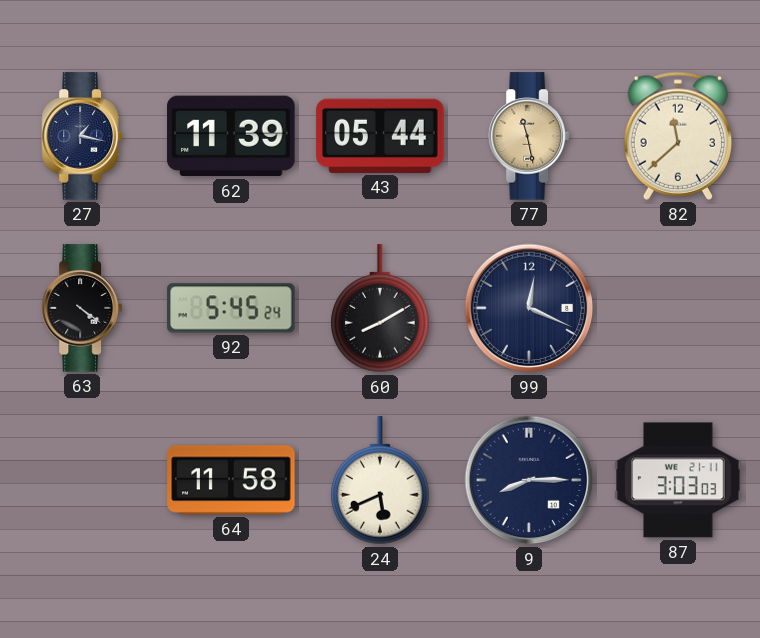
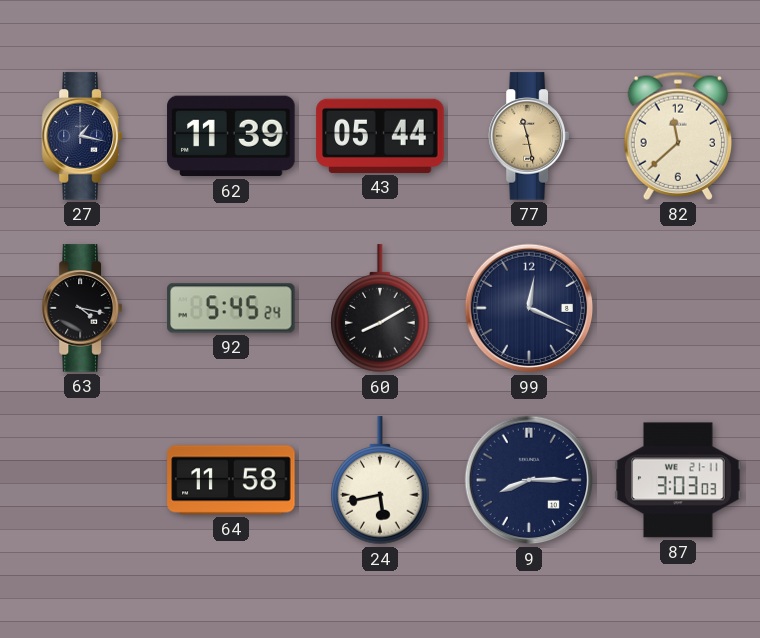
63: 4:21 -> 4:17
24: 5:41 -> 5:43
